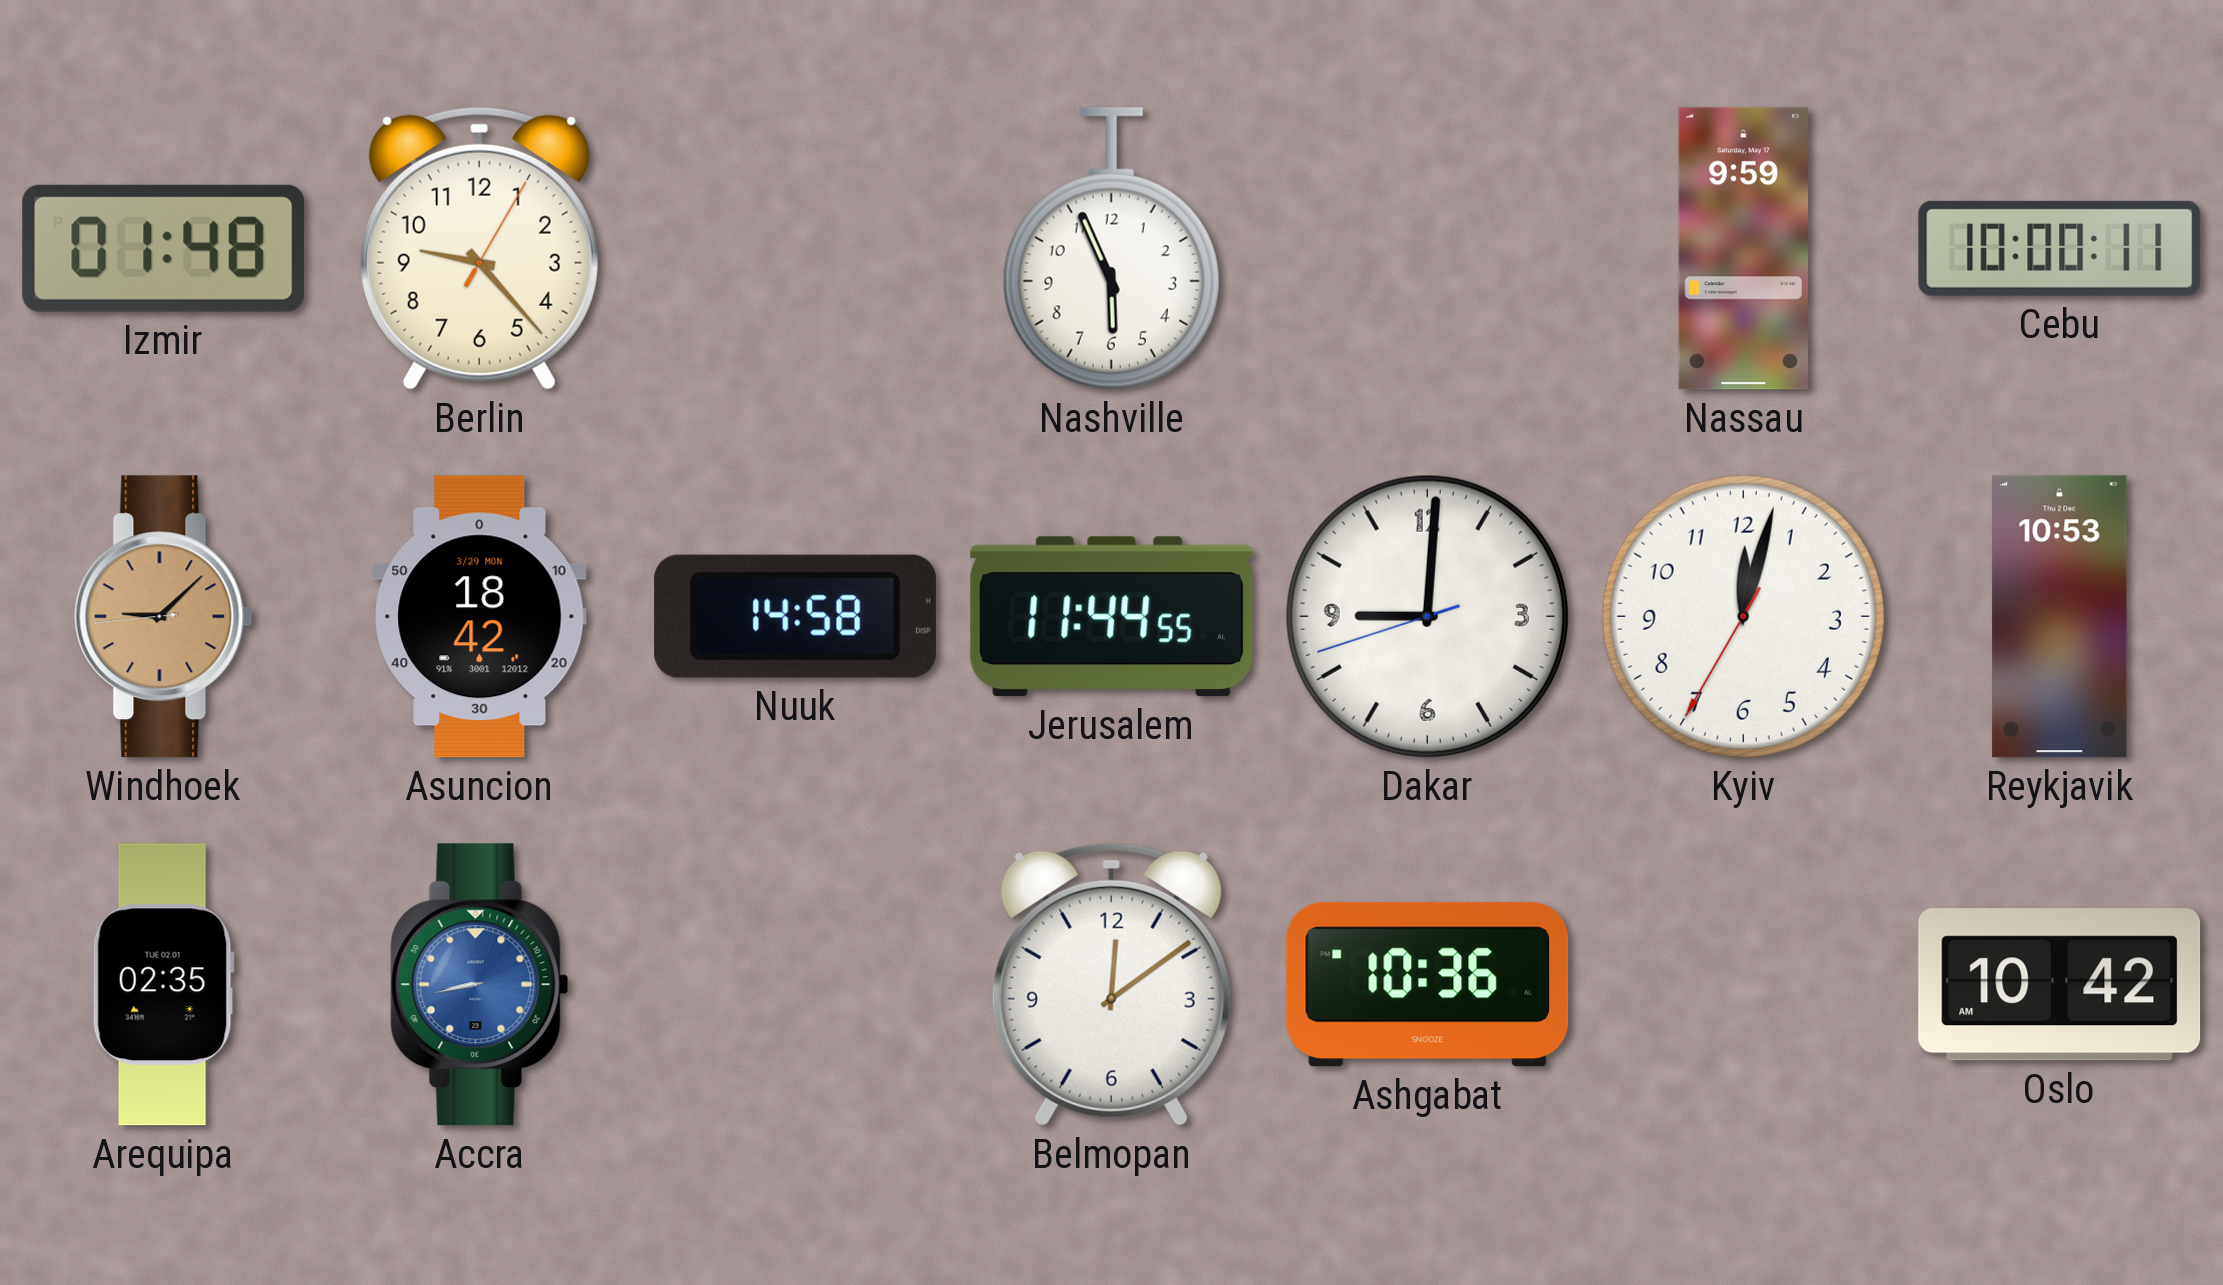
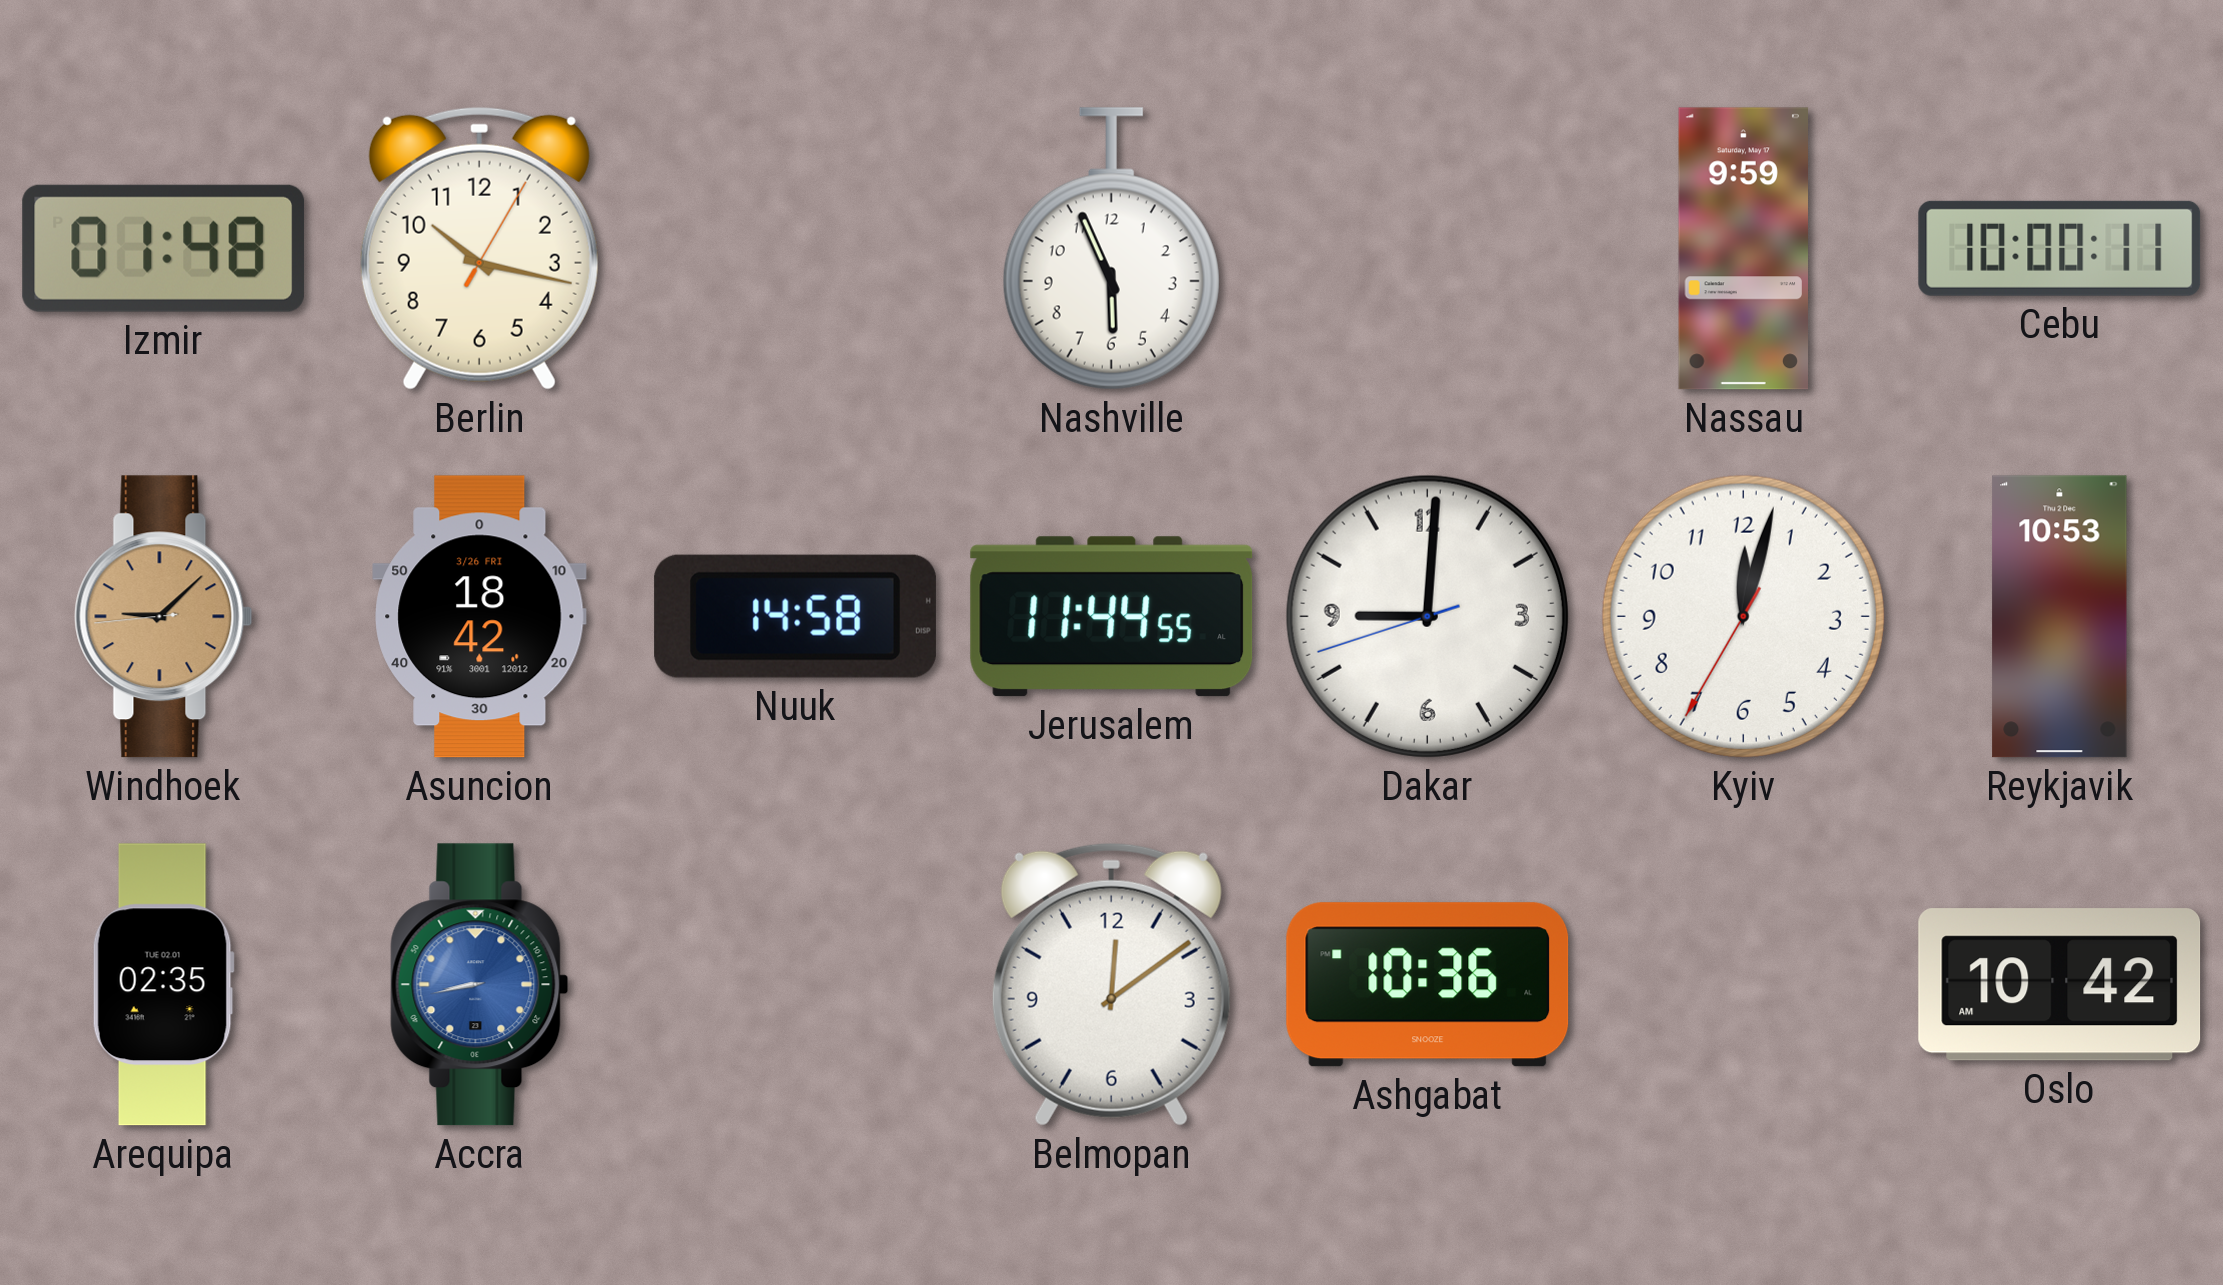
Berlin: 9:23 -> 10:17
Asuncion date: 3/29 MON -> 3/26 FRI
